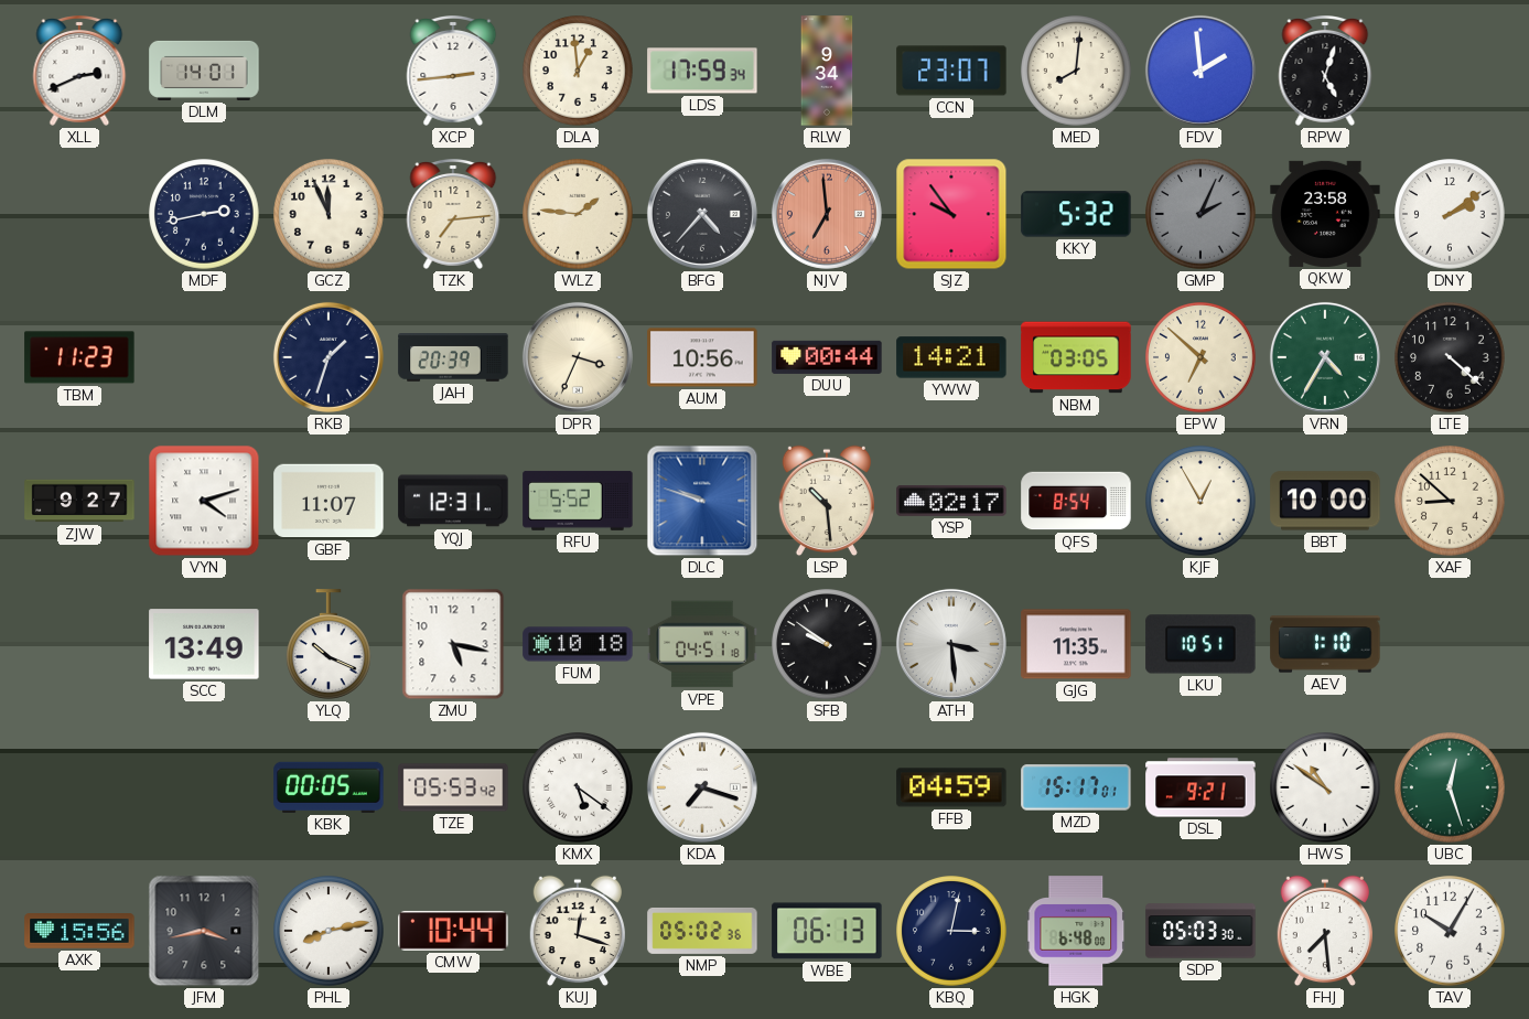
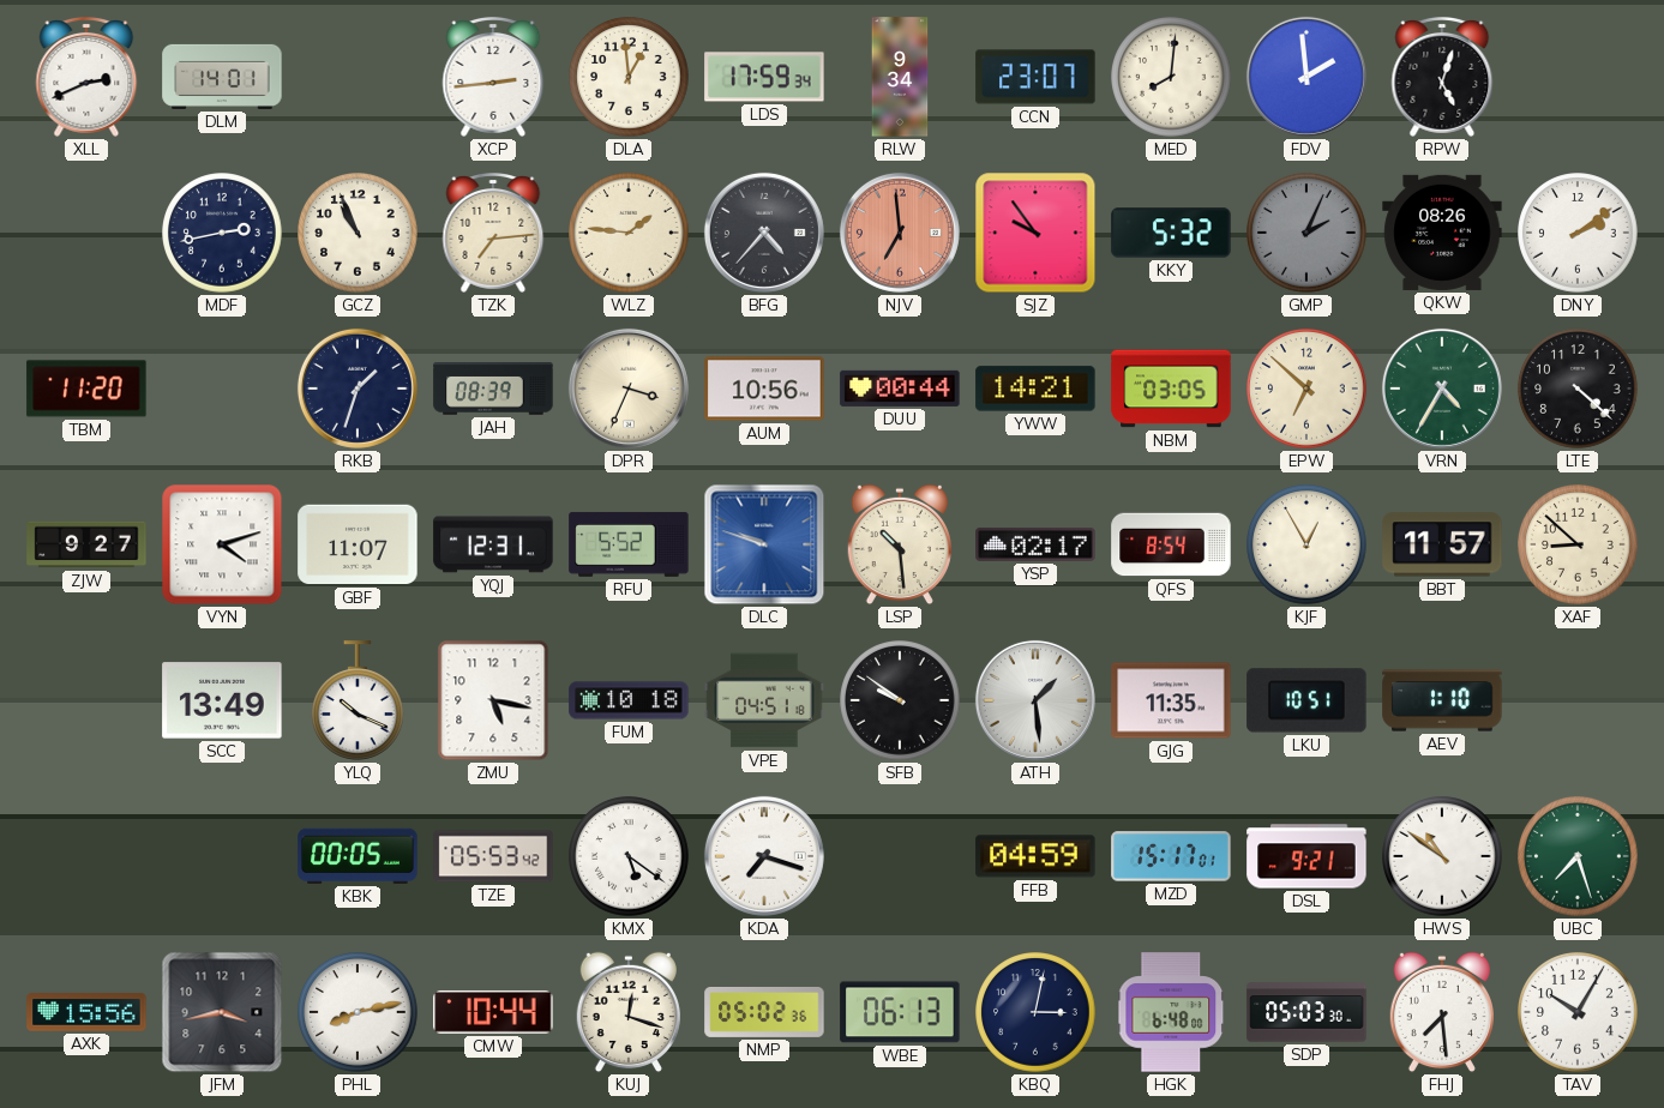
GCZ: 11:56 -> 10:56
QKW: 23:58 -> 08:26
TBM: 11:23 -> 11:20
JAH: 20:39 -> 08:39
BBT: 10:00 -> 11:57
ATH: 3:29 -> 1:29
UBC: 12:27 -> 7:27
